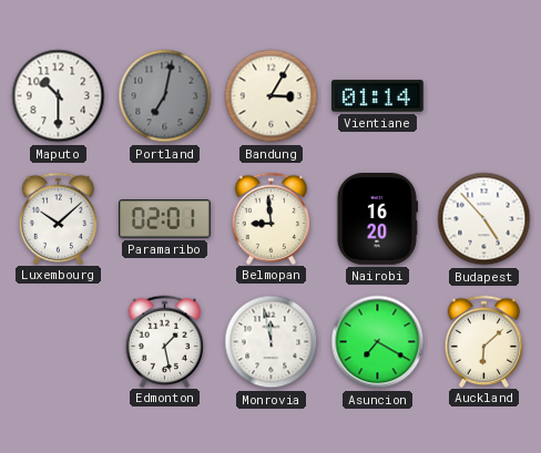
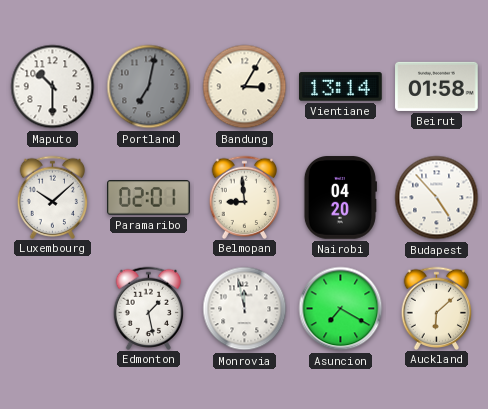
Vientiane: 01:14 -> 13:14
Beirut: none -> 01:58
Nairobi: 16:20 -> 04:20
